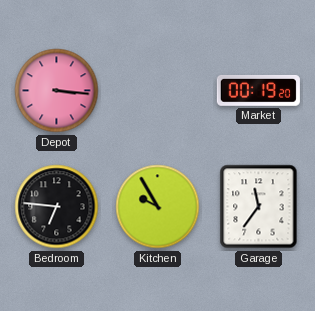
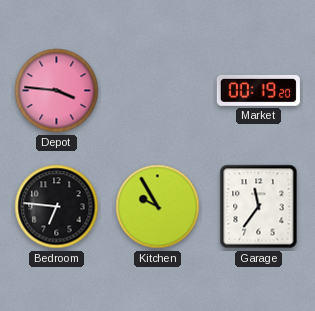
Depot: 3:16 -> 3:46
